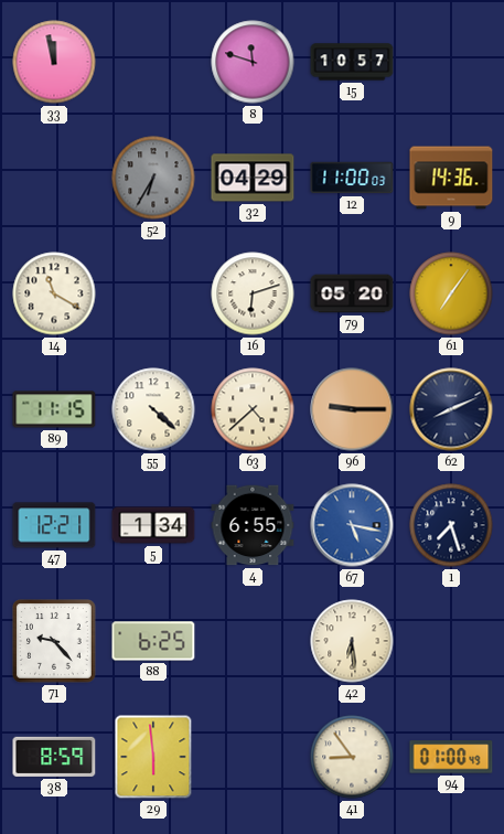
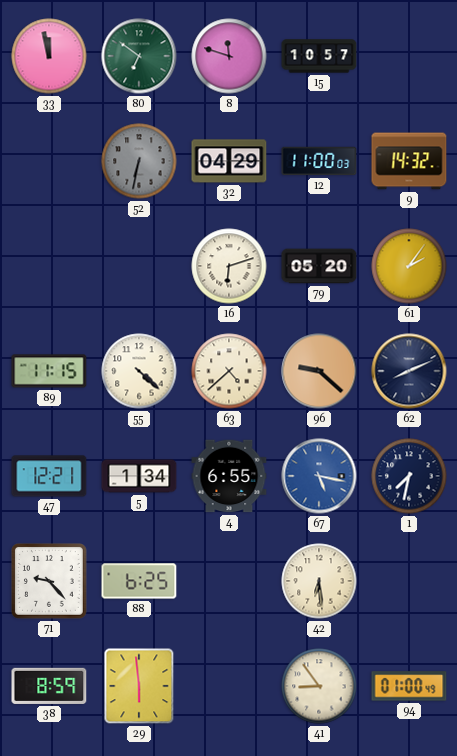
80: none -> 6:51
52: 6:35 -> 6:32
9: 14:36 -> 14:32
14: 11:20 -> none
61: 7:06 -> 2:06
96: 9:15 -> 9:22
1: 7:27 -> 7:32
